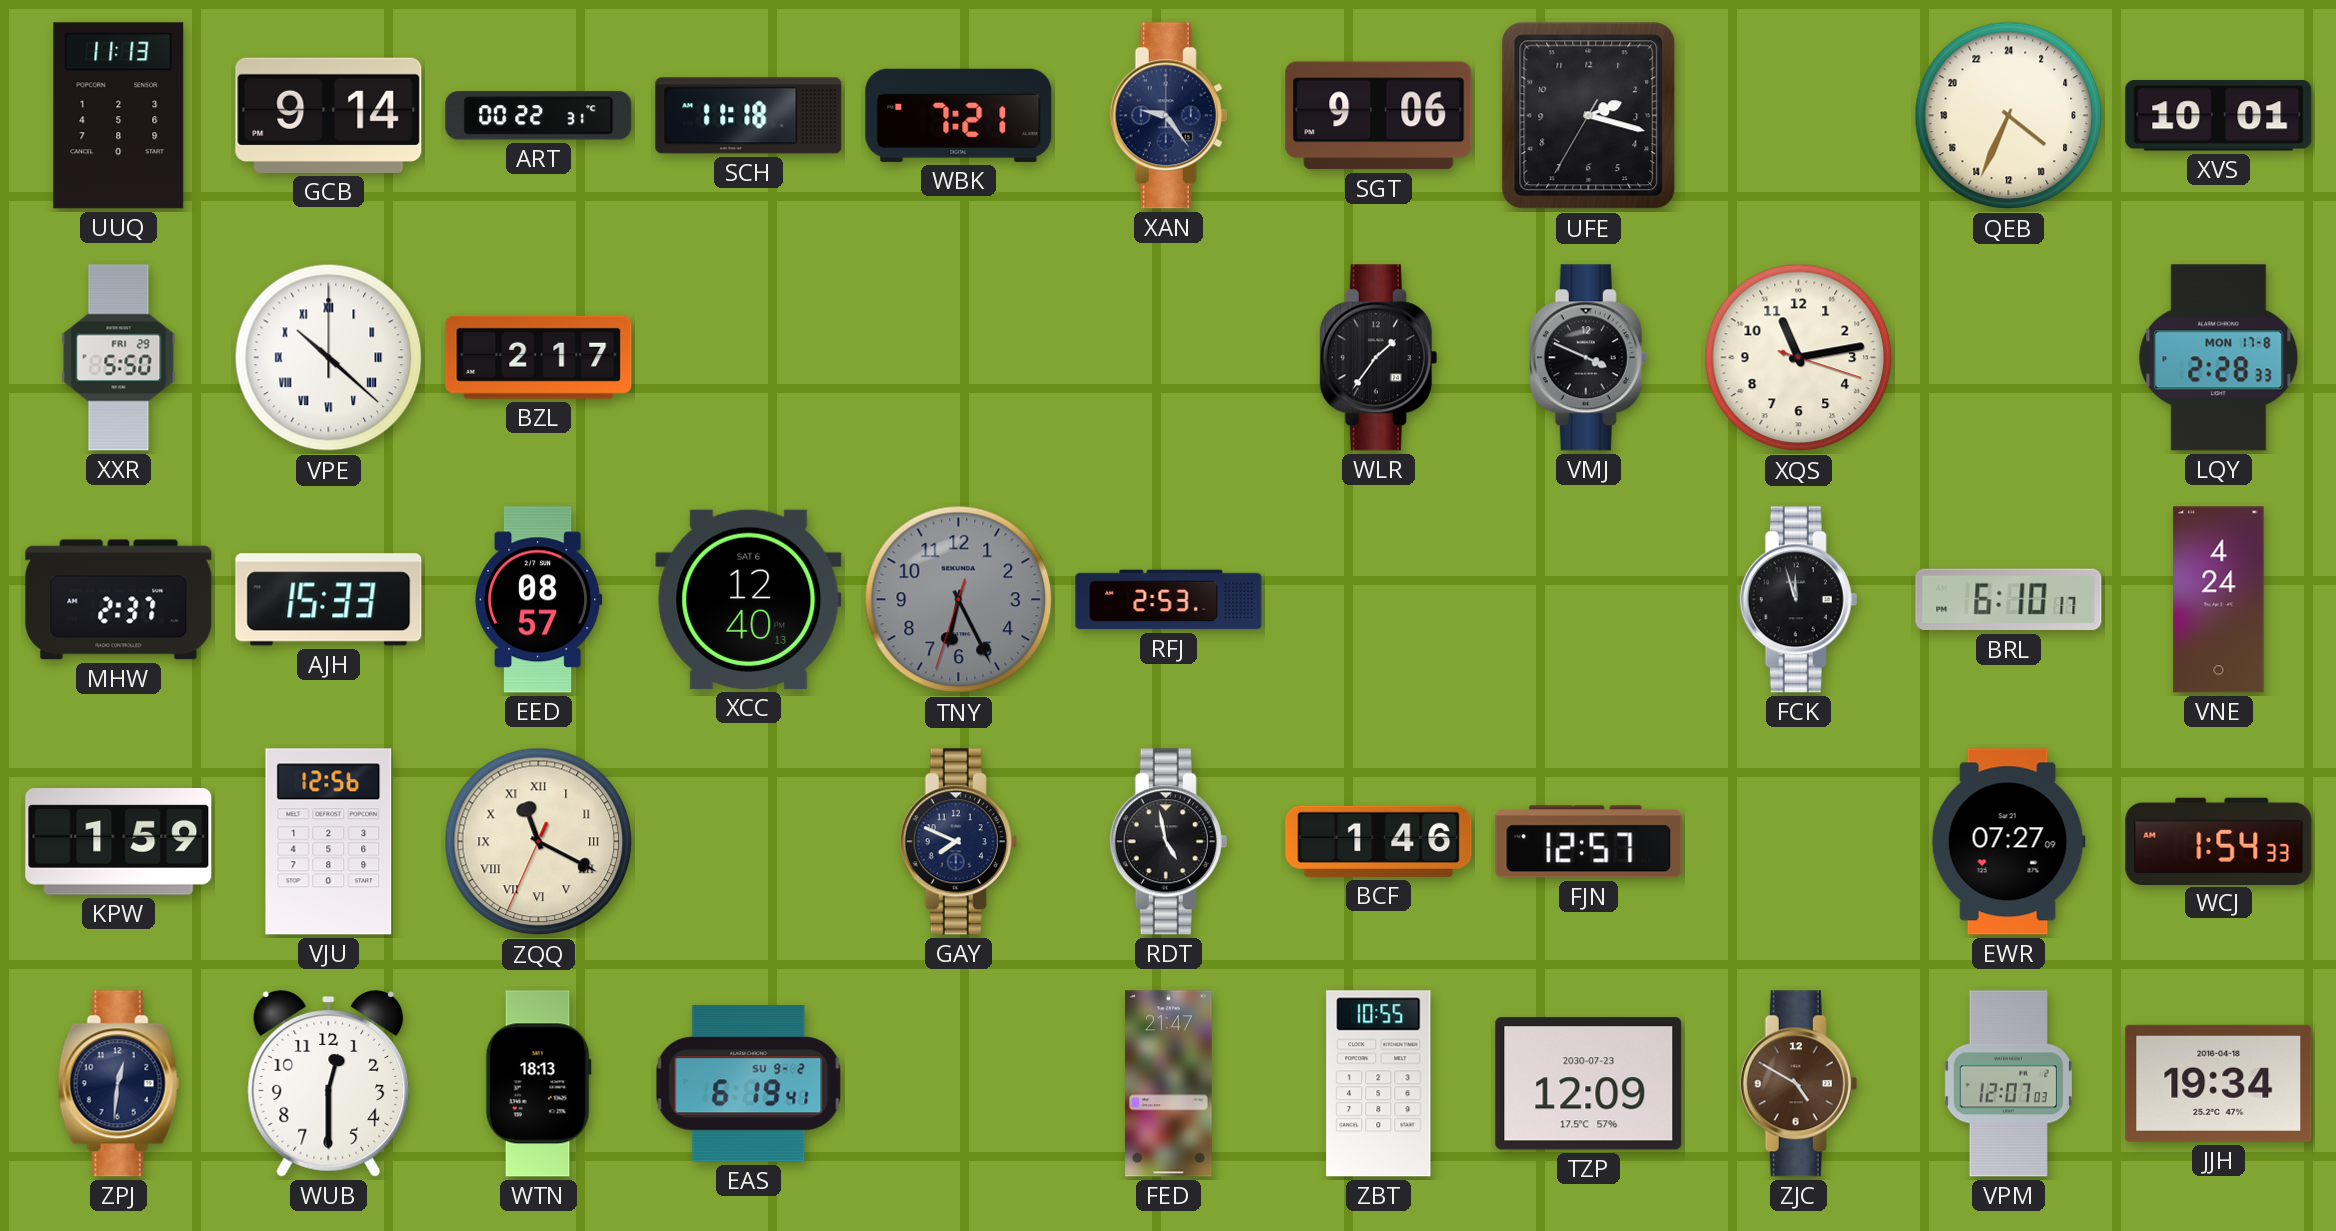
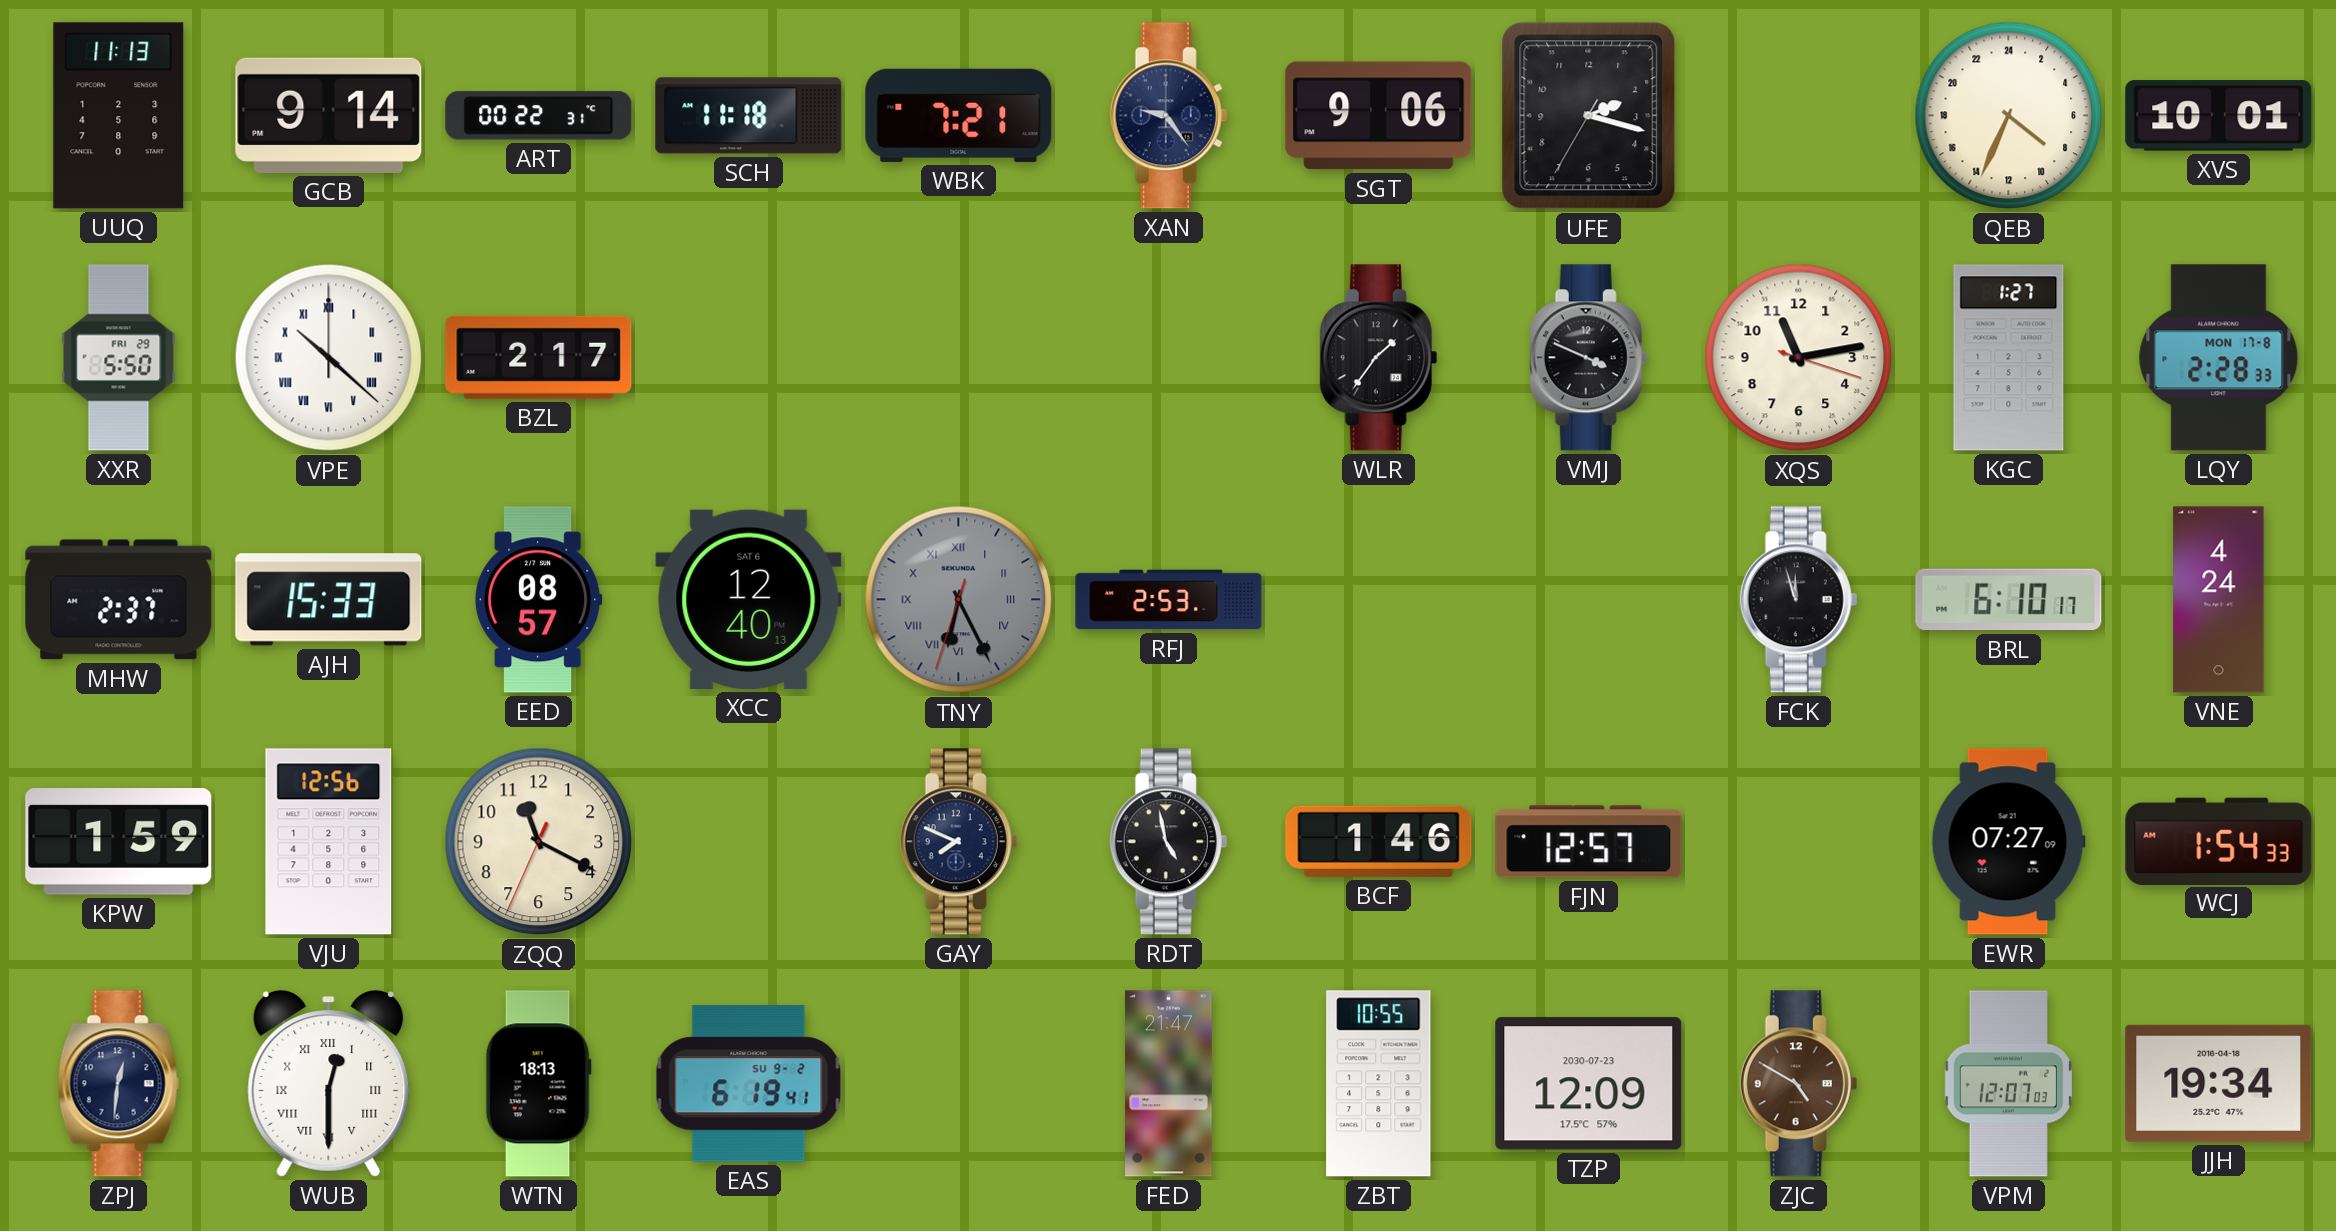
KGC: none -> 1:27
TNY numerals: Arabic -> Roman
ZQQ numerals: Roman -> Arabic
WUB numerals: Arabic -> Roman
